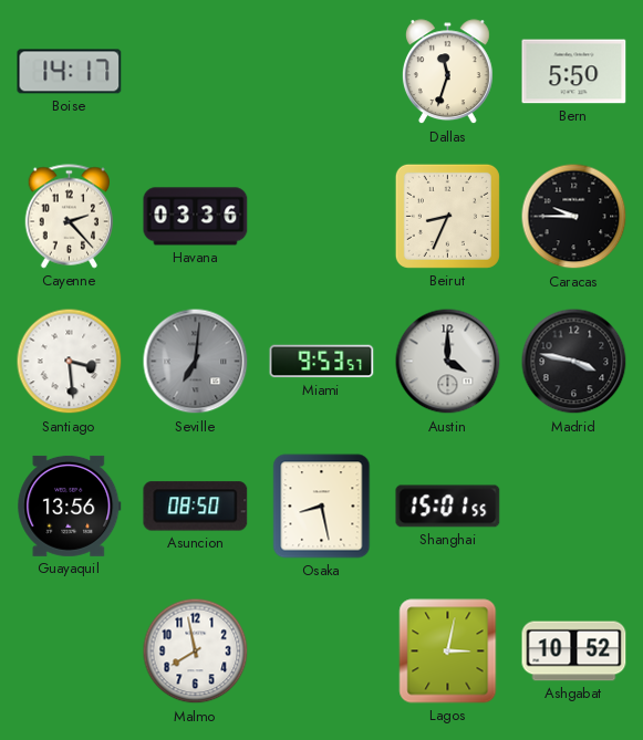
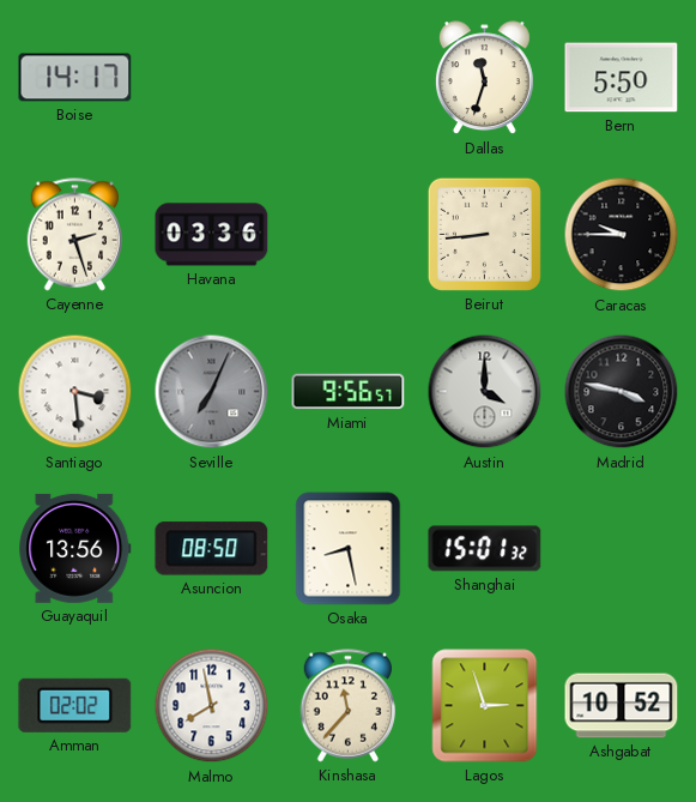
Cayenne: 2:23 -> 2:27
Beirut: 8:34 -> 8:44
Seville: 7:01 -> 7:04
Miami: 9:53 -> 9:56
Shanghai: 15:01:55 -> 15:01:32
Amman: none -> 02:02
Kinshasa: none -> 11:37
Lagos: 3:02 -> 2:57
